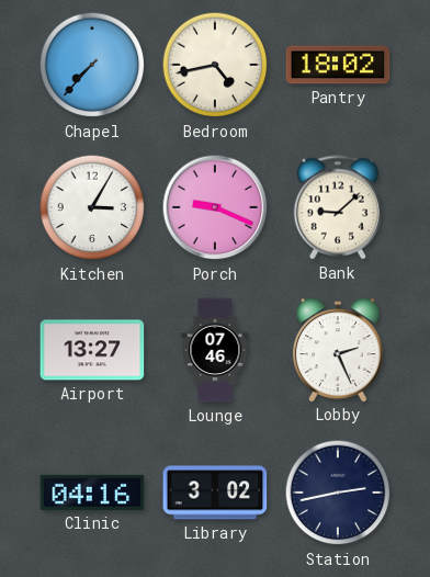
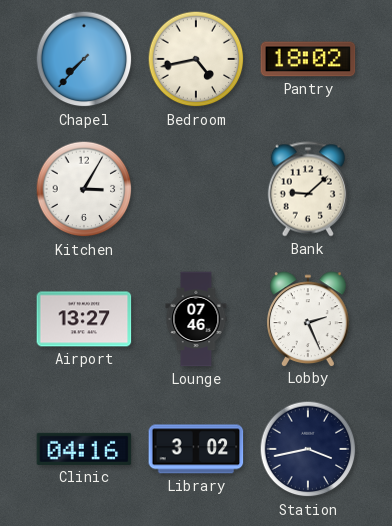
Porch: 9:19 -> none
Station: 2:43 -> 3:43
